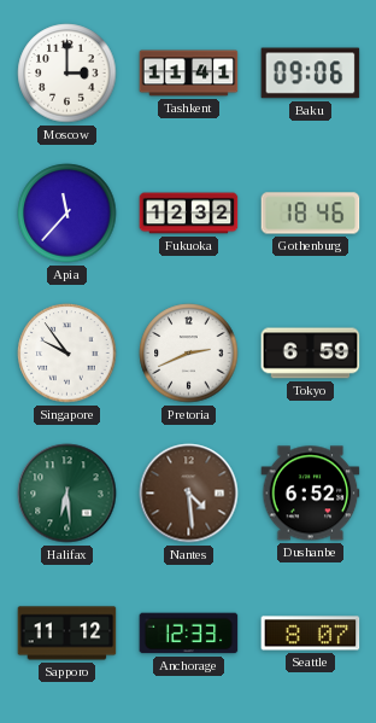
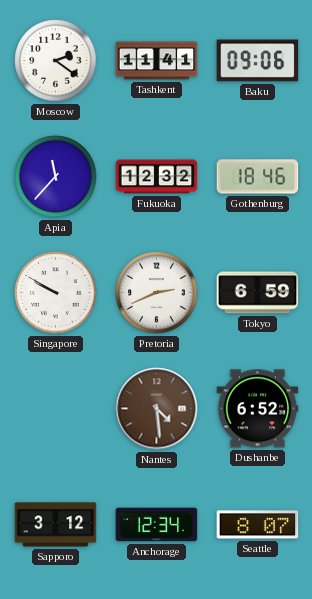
Moscow: 3:00 -> 2:21
Singapore: 9:54 -> 9:50
Halifax: 6:29 -> none
Sapporo: 11:12 -> 3:12
Anchorage: 12:33 -> 12:34
